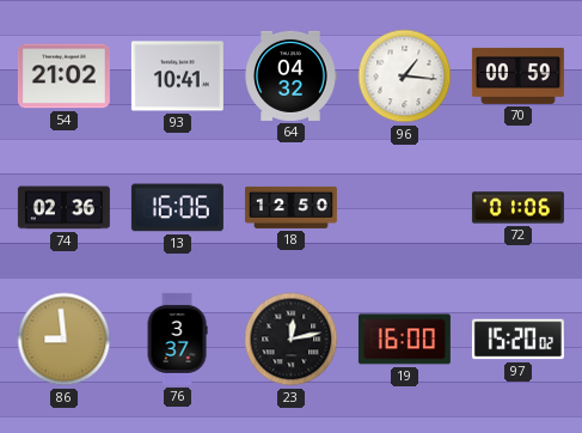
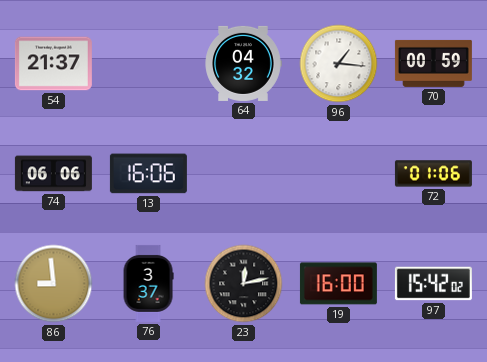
54: 21:02 -> 21:37
93: 10:41 -> none
74: 02:36 -> 06:06
18: 12:50 -> none
97: 15:20 -> 15:42
